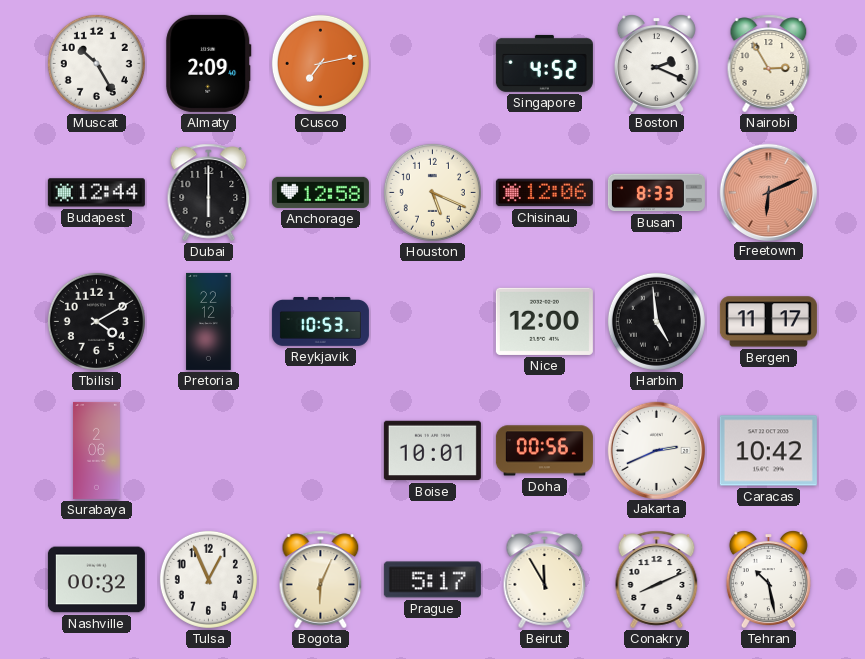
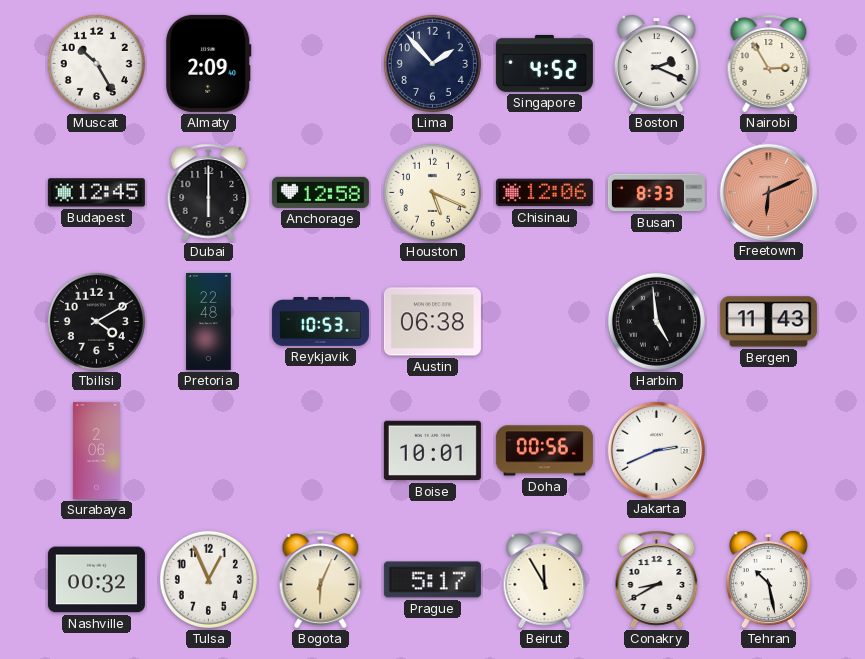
Cusco: 7:13 -> none
Lima: none -> 1:53
Budapest: 12:44 -> 12:45
Pretoria: 22:12 -> 22:48
Austin: none -> 06:38
Nice: 12:00 -> none
Bergen: 11:17 -> 11:43
Caracas: 10:42 -> none
Conakry: 8:11 -> 8:40
